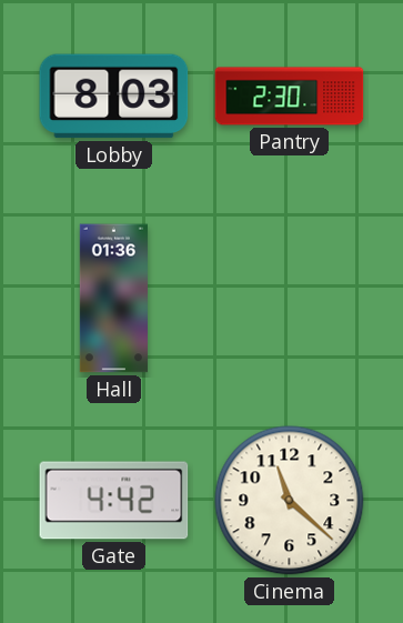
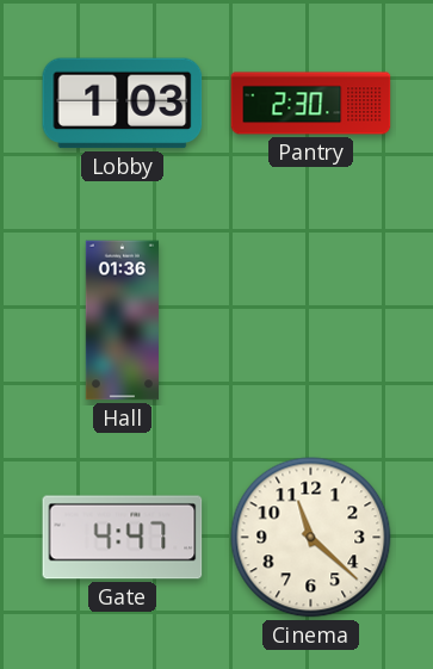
Lobby: 8:03 -> 1:03
Gate: 4:42 -> 4:47
